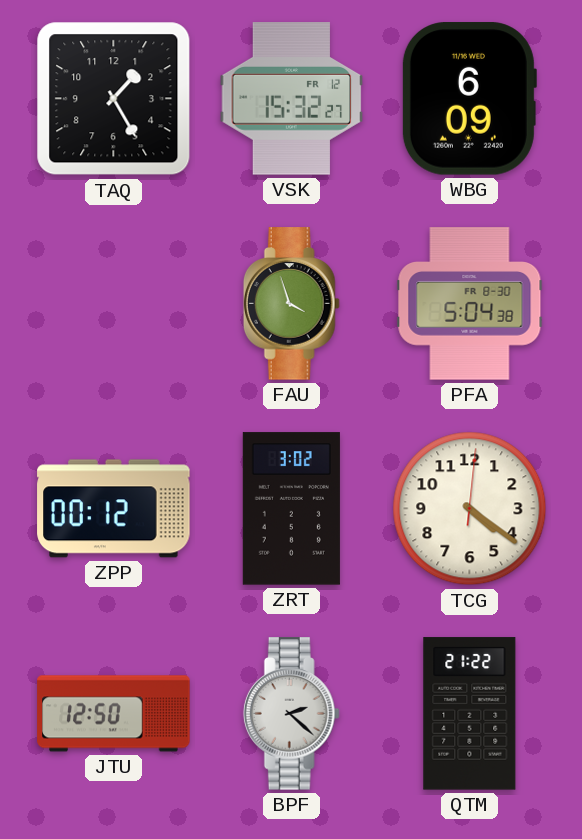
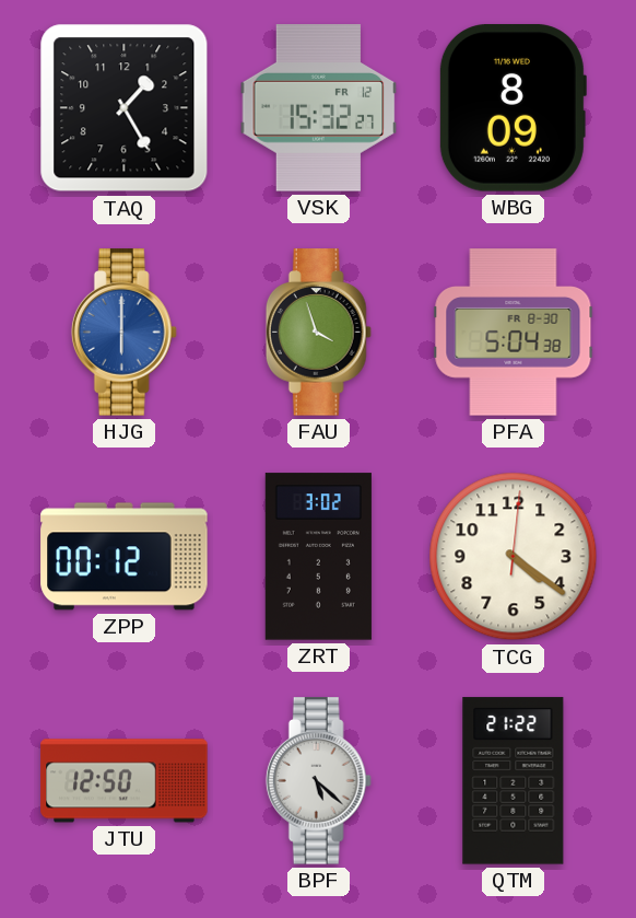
WBG: 6:09 -> 8:09
HJG: none -> 6:00
BPF: 2:22 -> 5:22
